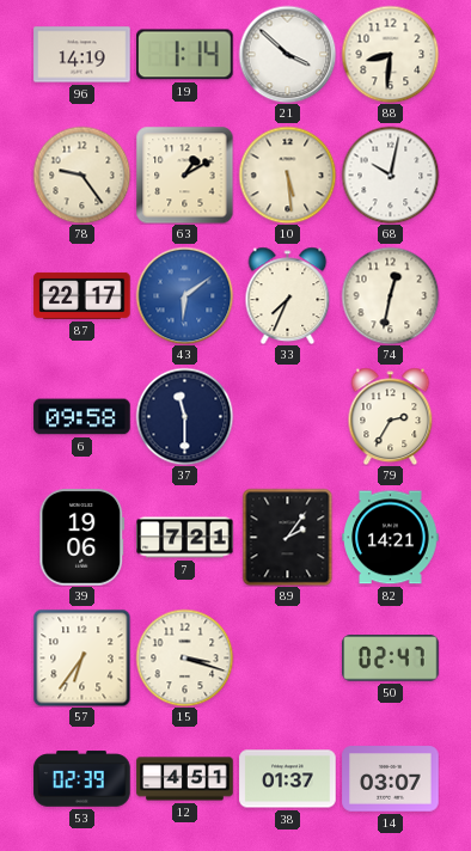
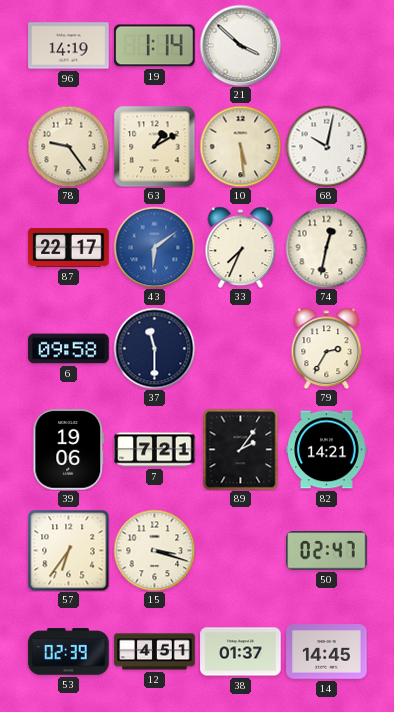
88: 8:31 -> none
14: 03:07 -> 14:45
